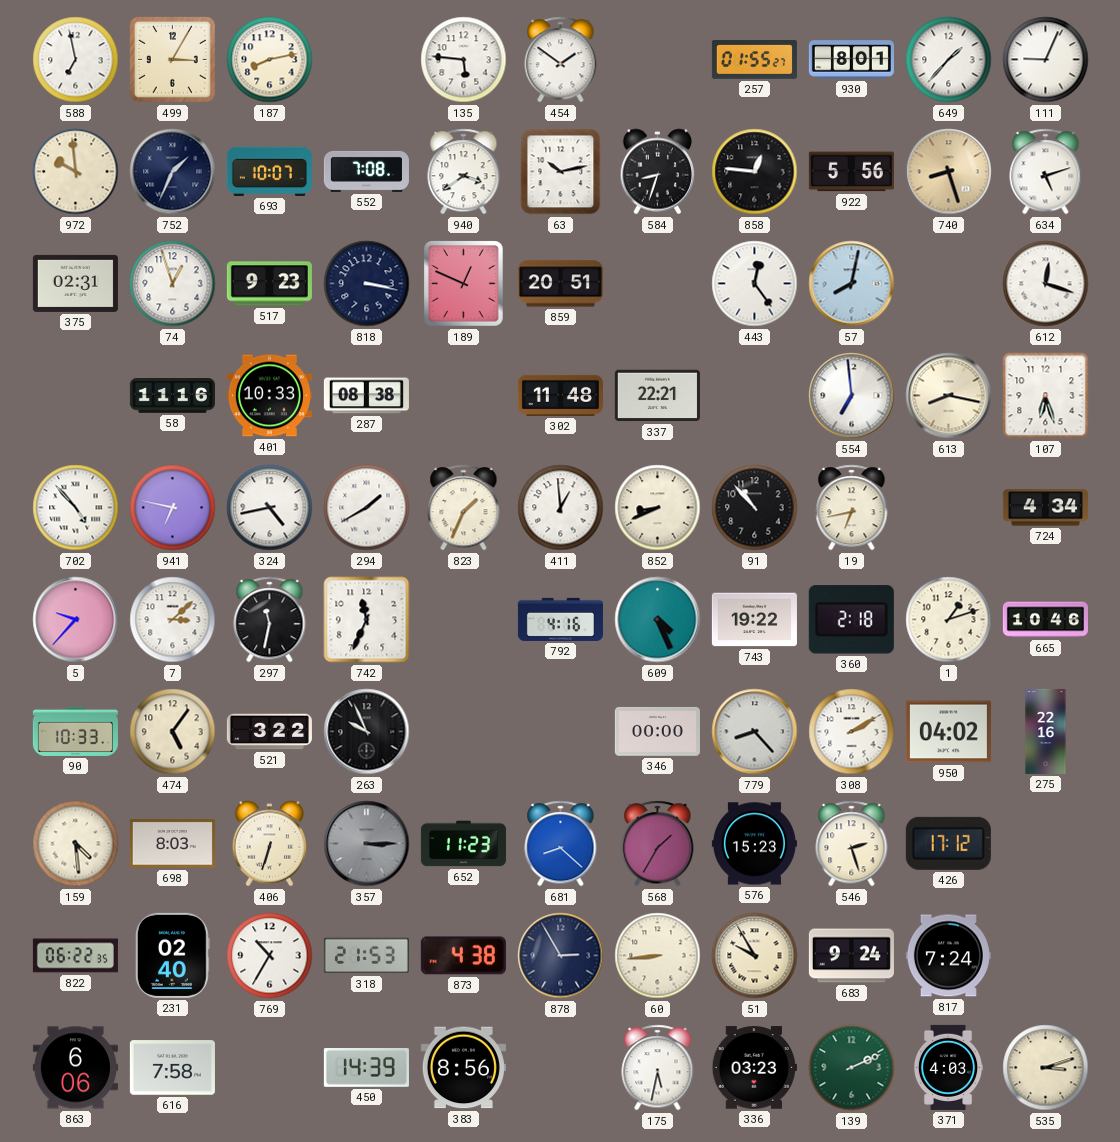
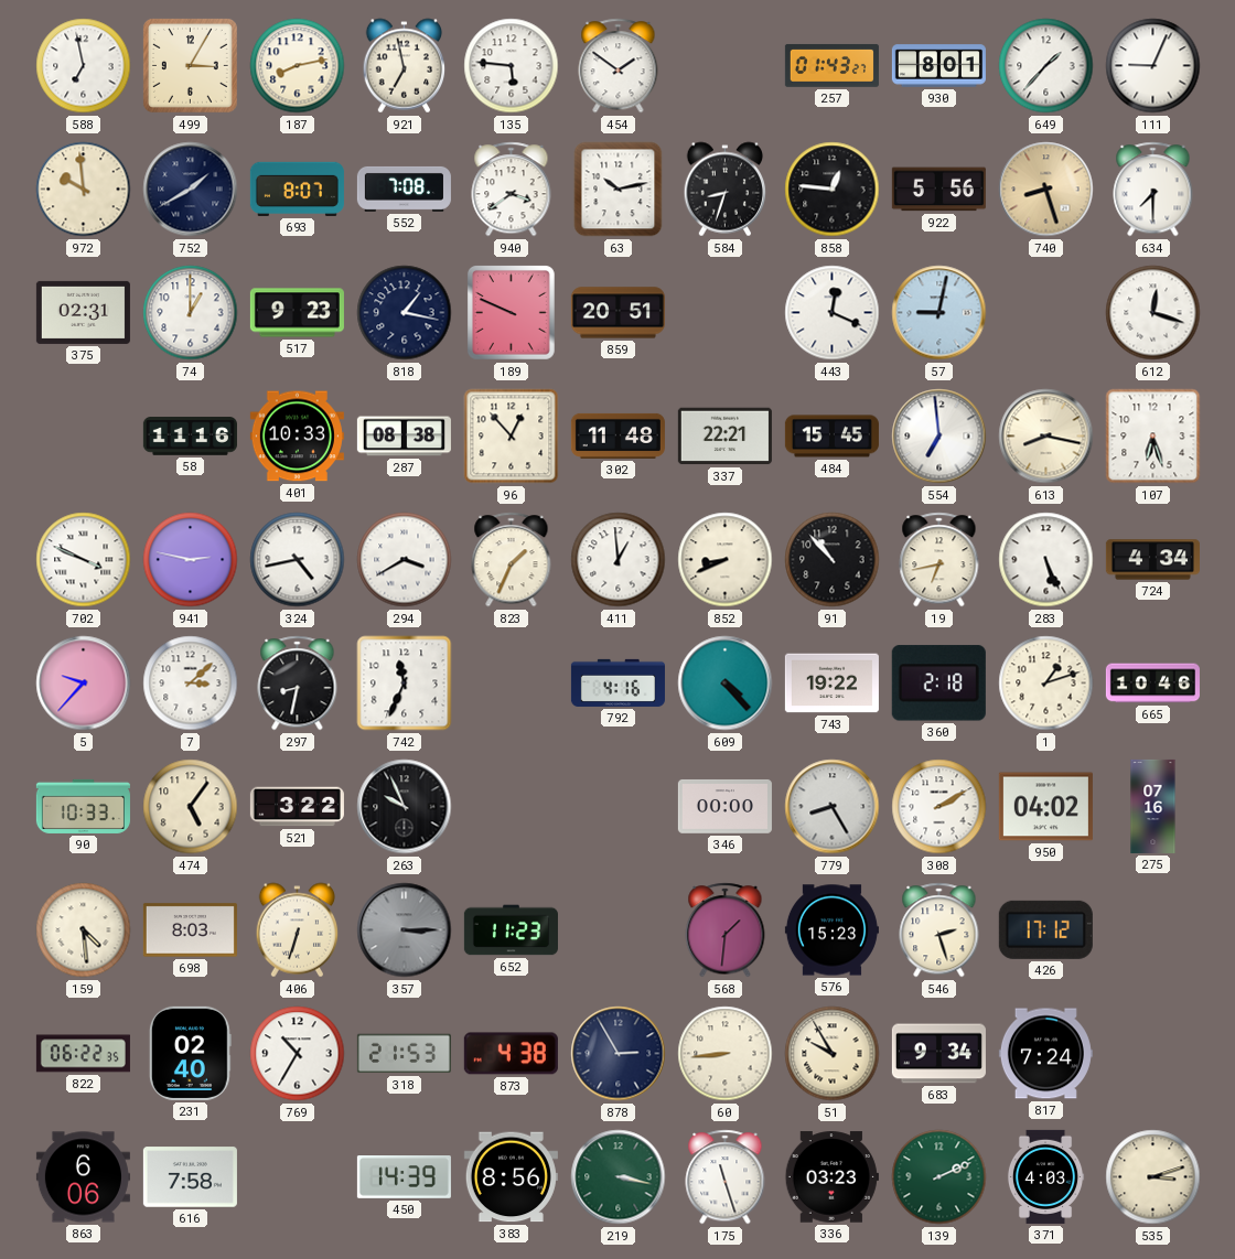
921: none -> 6:58
257: 01:55 -> 01:43
752: 1:34 -> 1:40
693: 10:07 -> 8:07
634: 5:12 -> 7:30
74: 12:57 -> 1:00
818: 3:17 -> 1:17
189: 12:49 -> 9:49
443: 12:24 -> 12:19
57: 8:02 -> 9:02
96: none -> 12:53
484: none -> 15:45
702: 4:53 -> 3:49
941: 6:47 -> 2:47
294: 1:40 -> 3:40
283: none -> 5:26
297: 11:32 -> 8:32
609: 4:26 -> 4:23
779: 8:23 -> 8:25
275: 22:16 -> 07:16
681: 8:22 -> none
568: 1:35 -> 1:31
683: 9:24 -> 9:34
219: none -> 3:17
175: 5:32 -> 11:27
